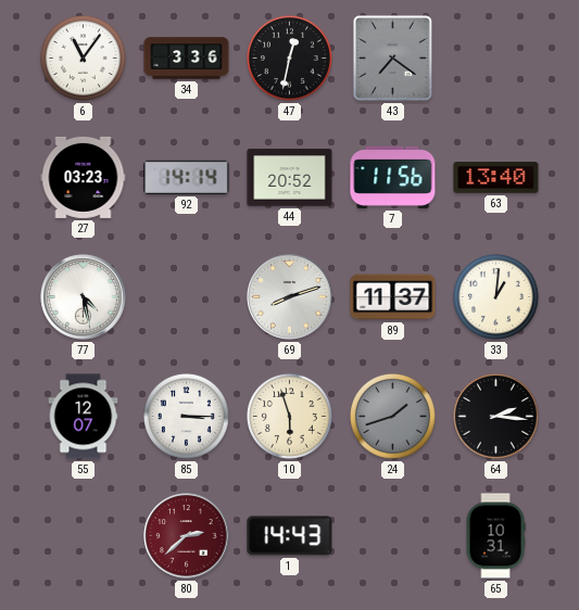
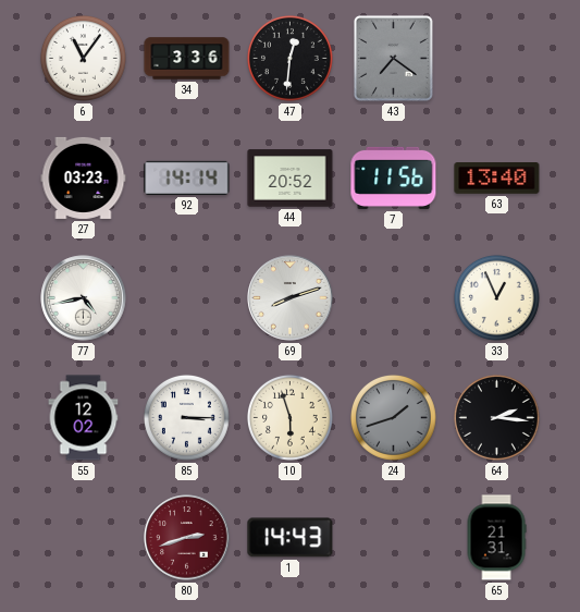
47: 12:32 -> 12:31
77: 4:28 -> 4:43
89: 11:37 -> none
33: 1:01 -> 12:56
55: 12:07 -> 12:02
80: 2:38 -> 2:42
65: 10:31 -> 21:31
